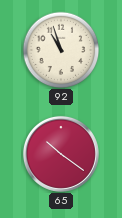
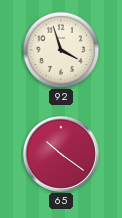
92: 10:57 -> 3:57
